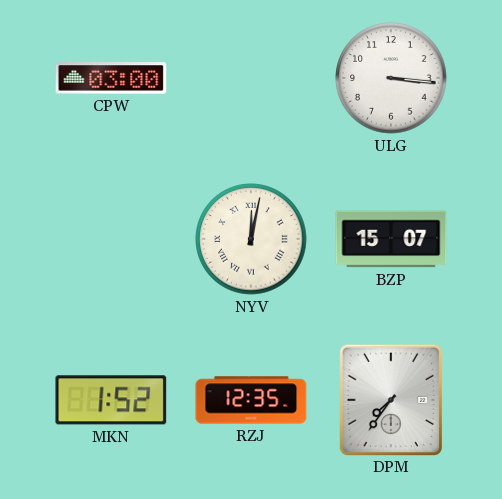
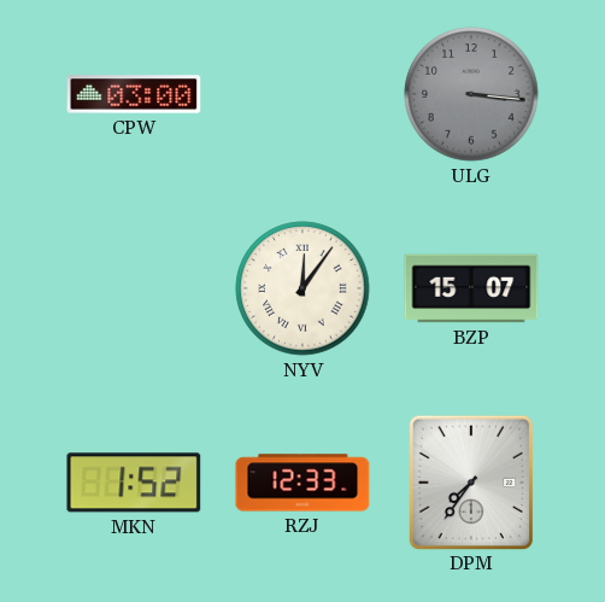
ULG dial: white -> grey
NYV: 12:02 -> 12:06
RZJ: 12:35 -> 12:33
